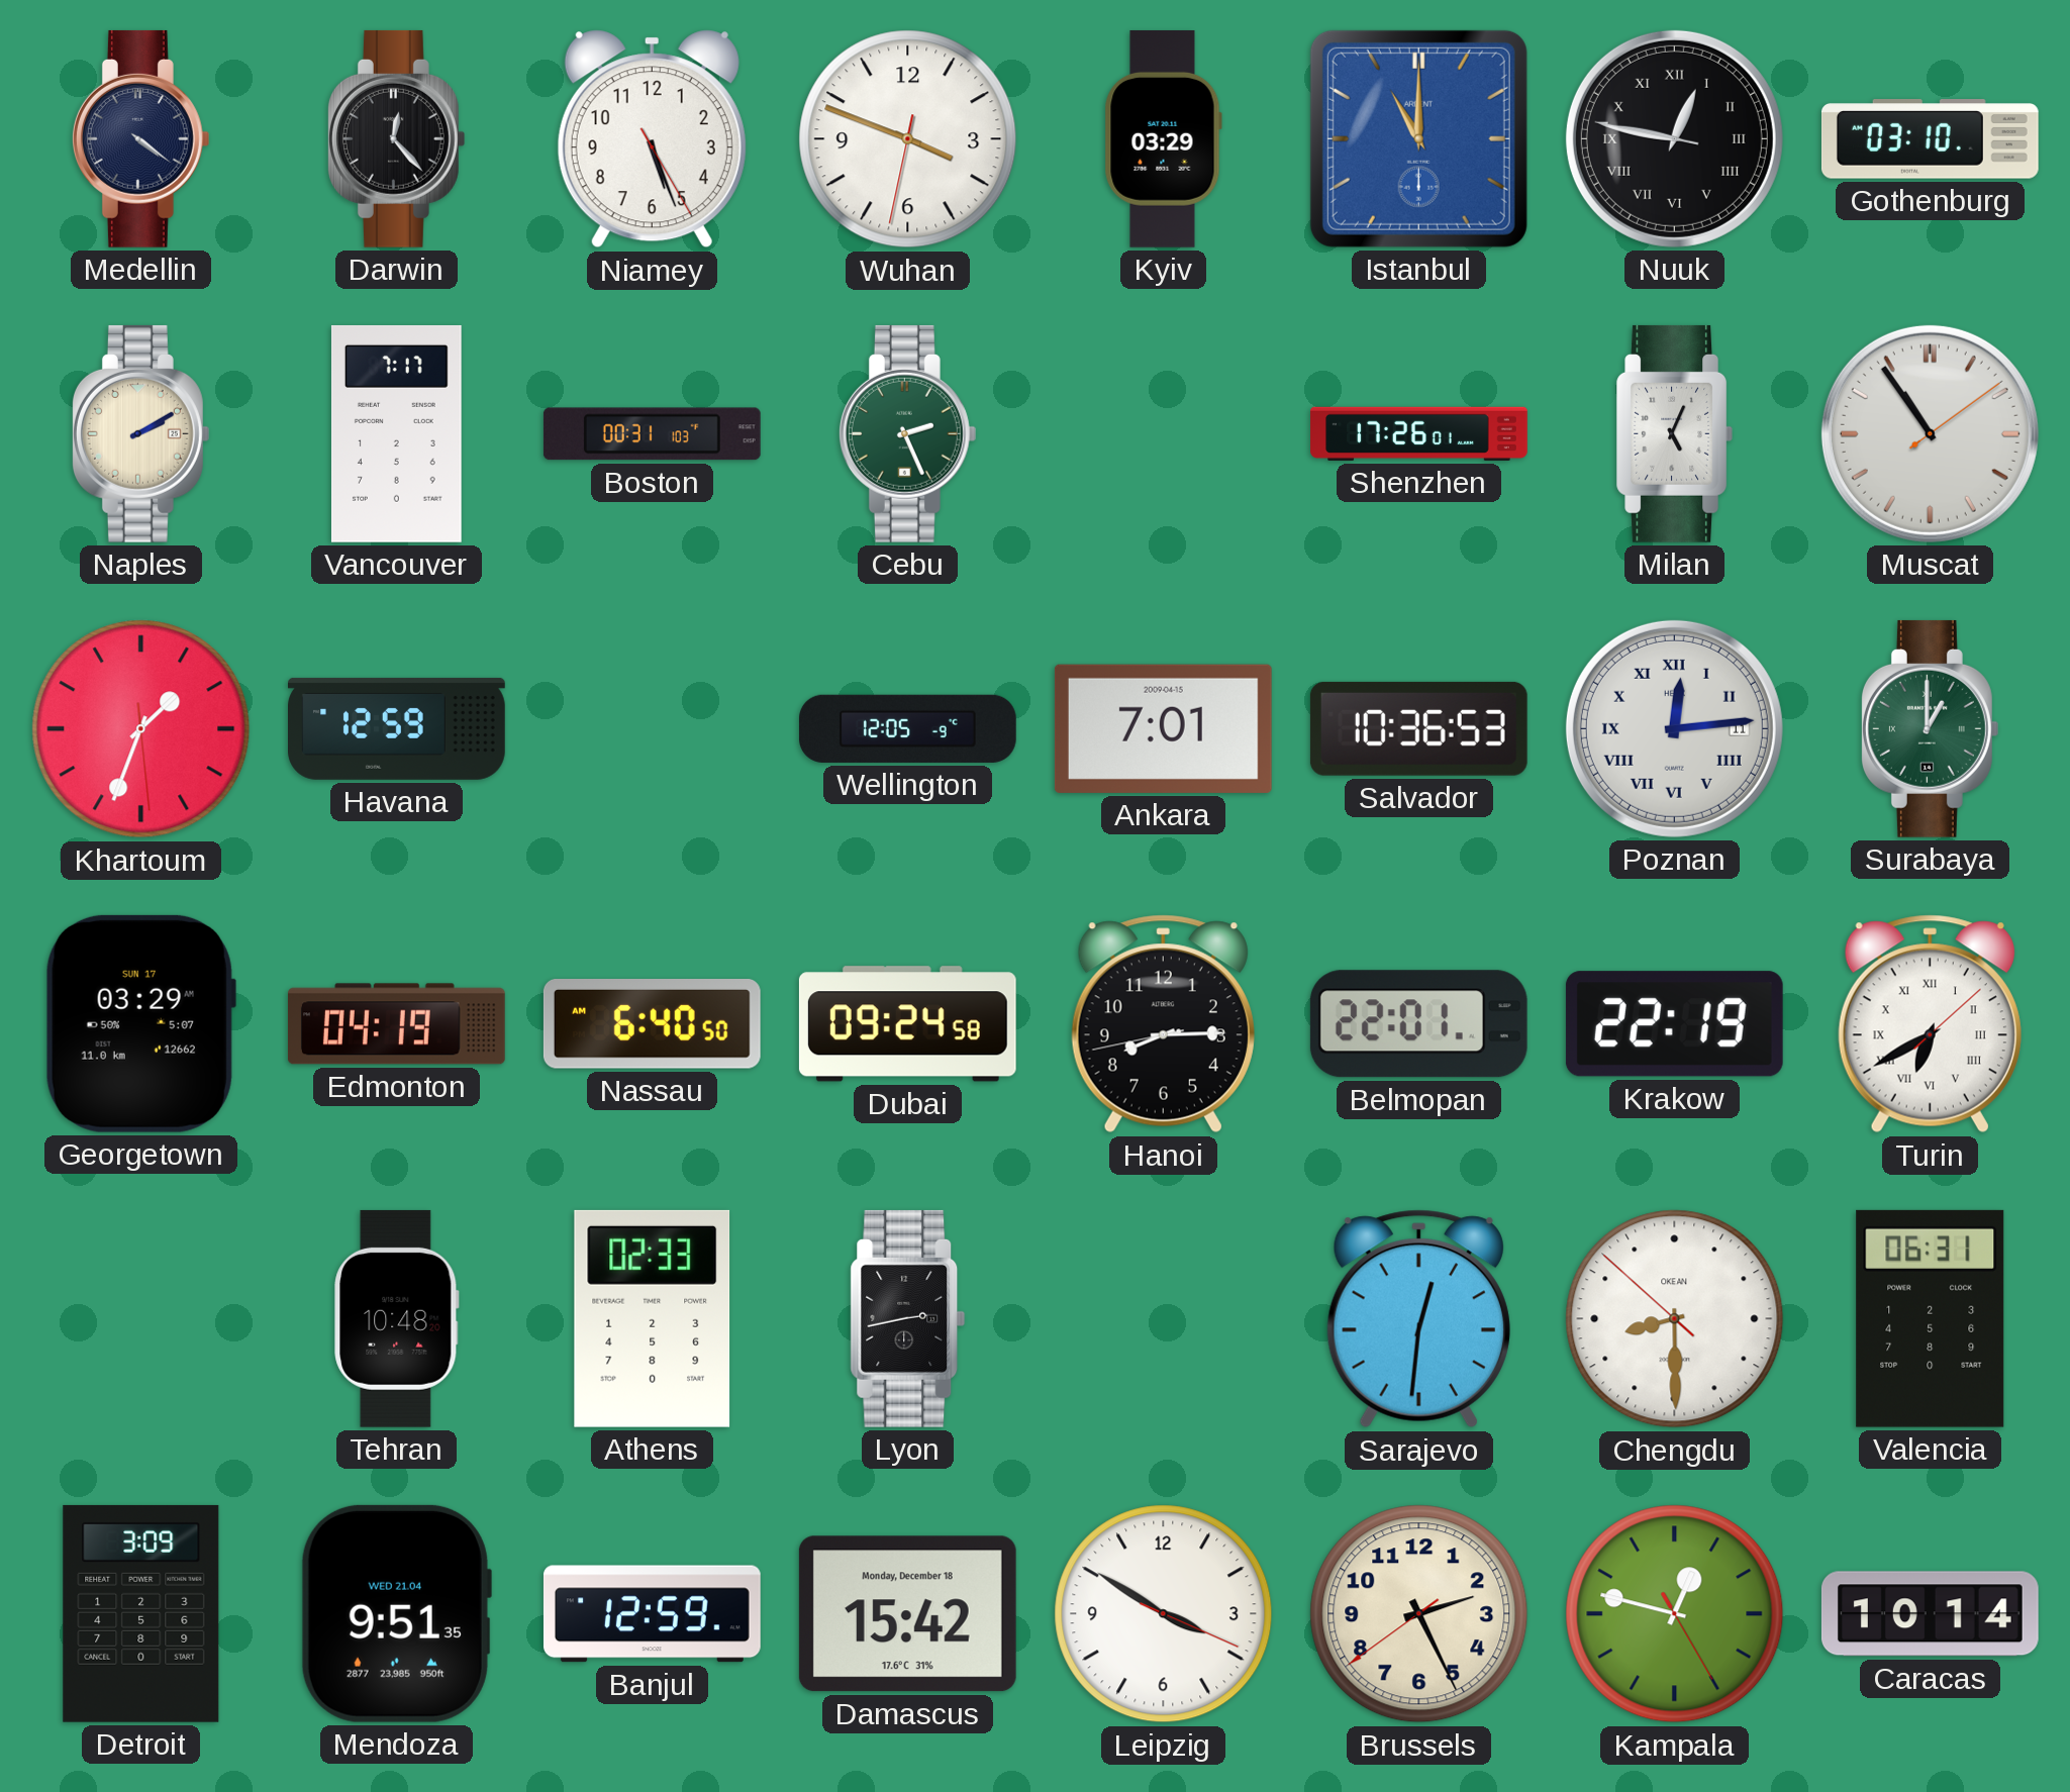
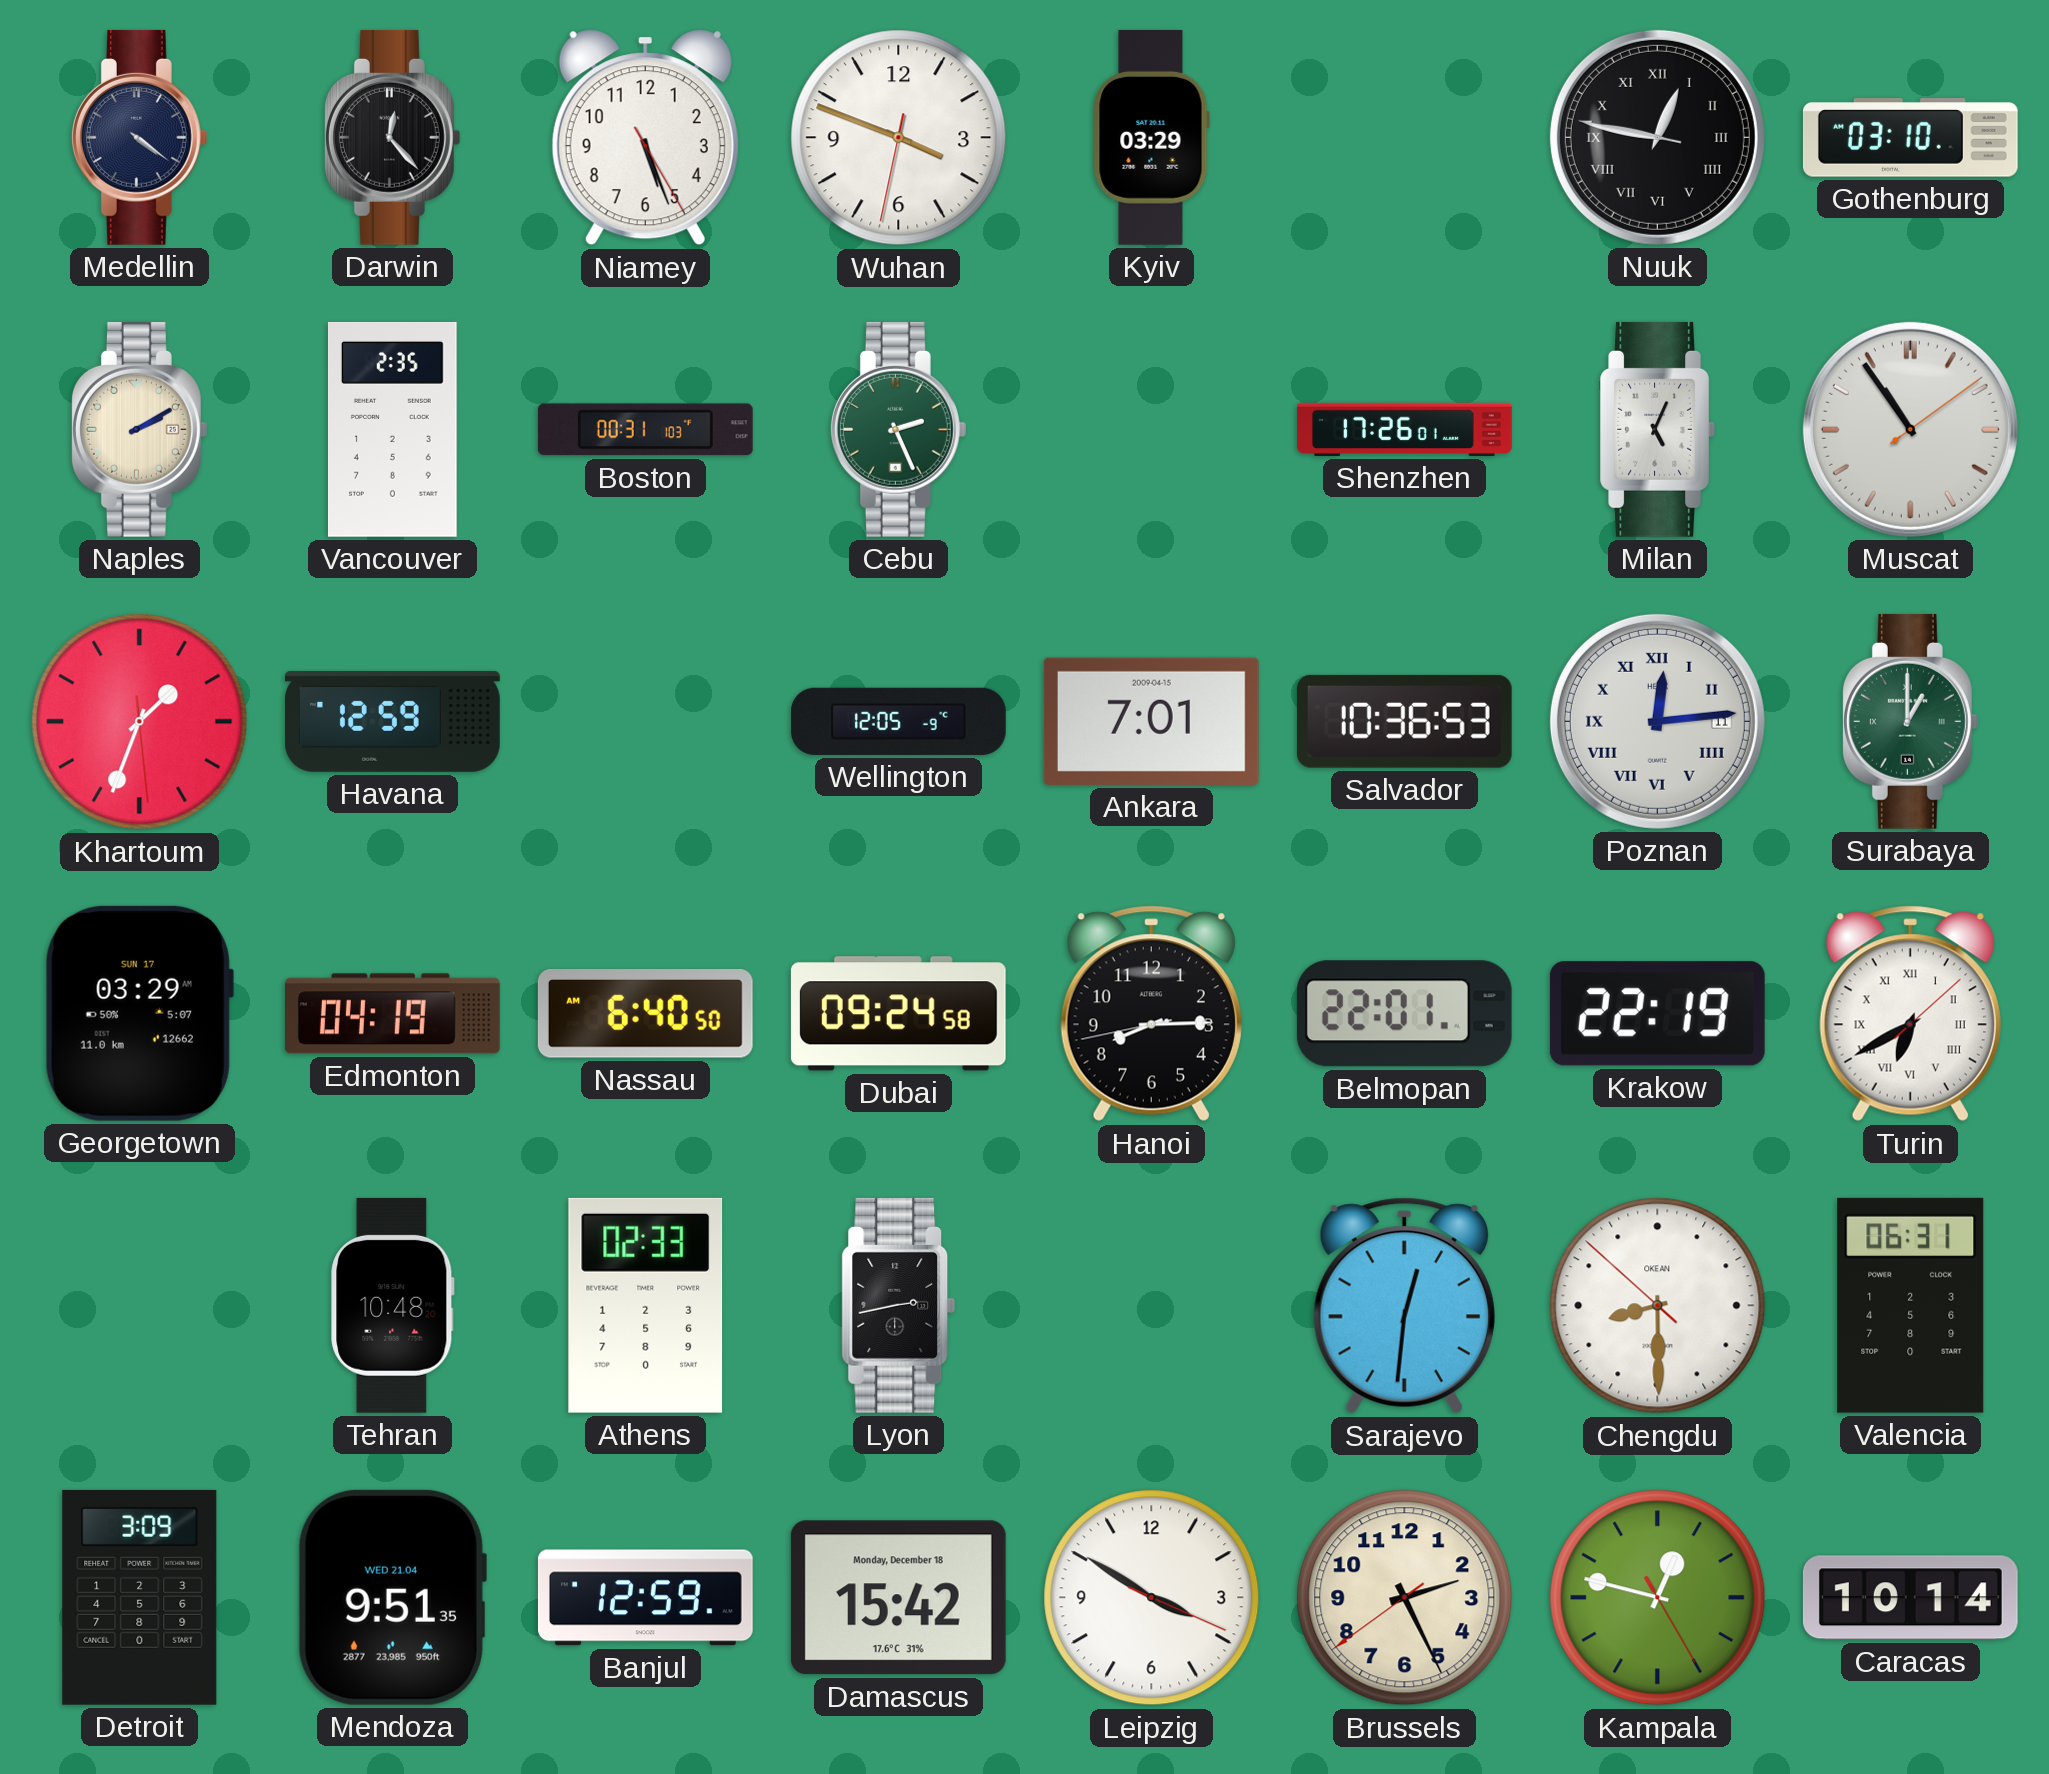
Istanbul: 11:00 -> none
Vancouver: 7:17 -> 2:35
